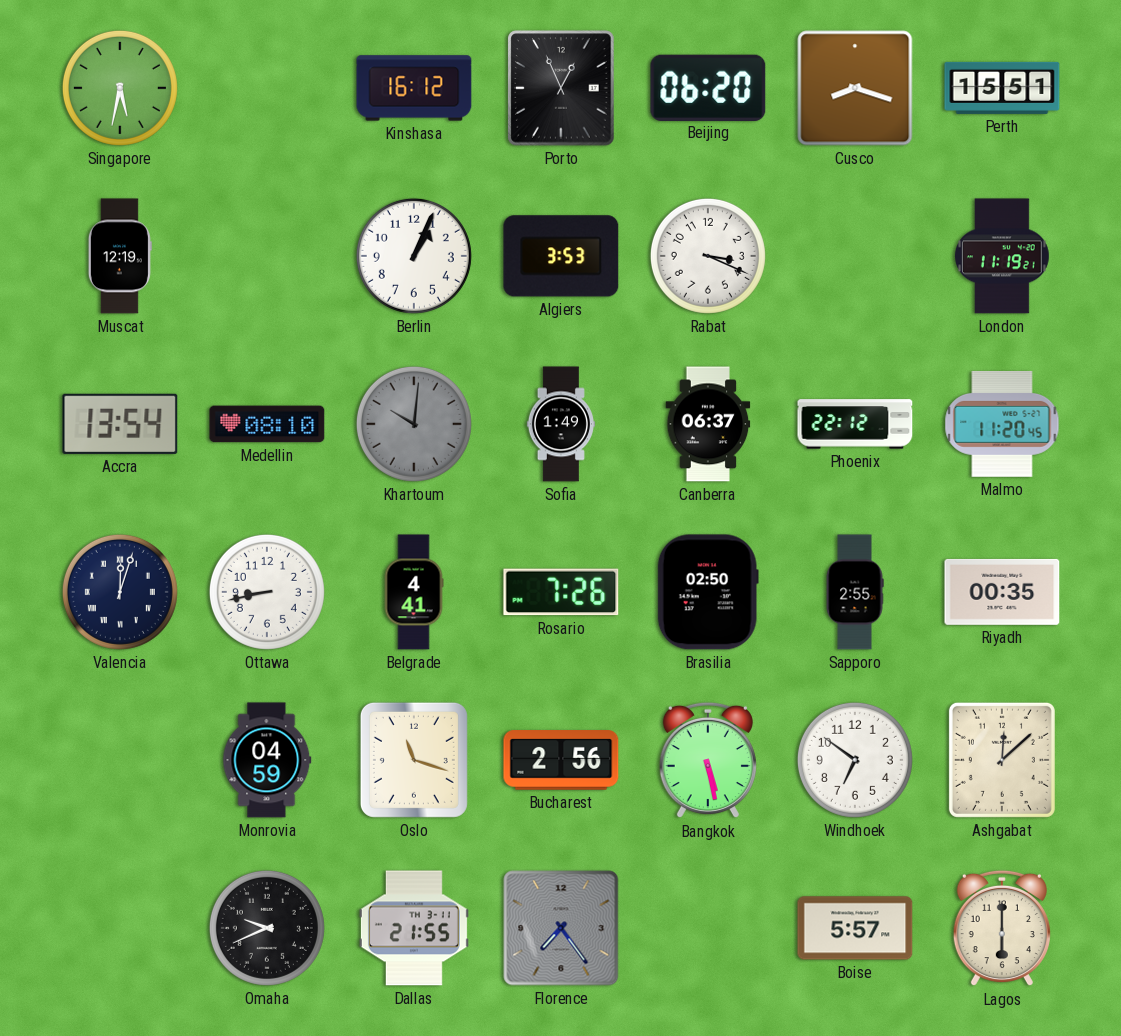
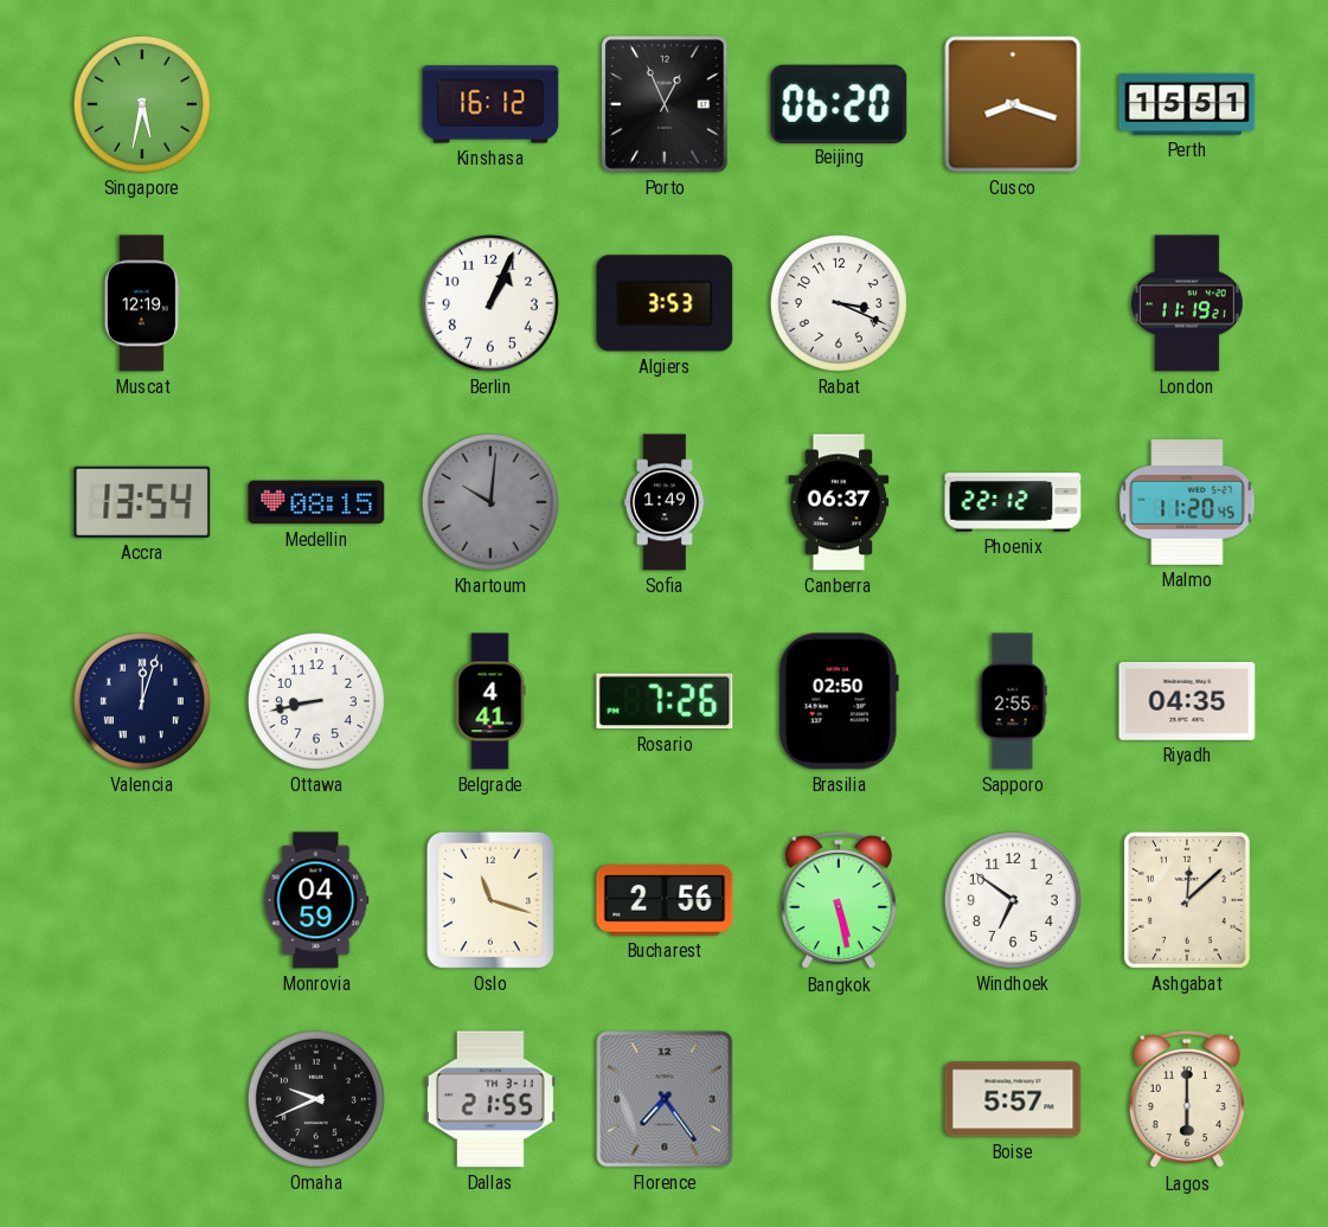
Medellin: 08:10 -> 08:15
Riyadh: 00:35 -> 04:35
